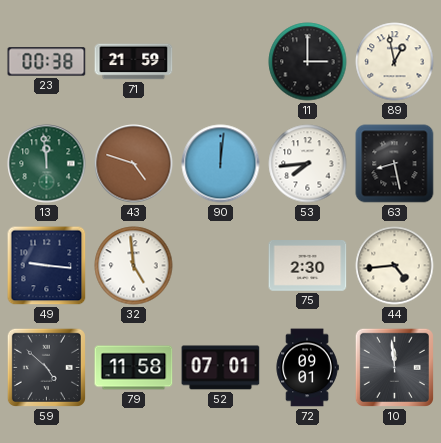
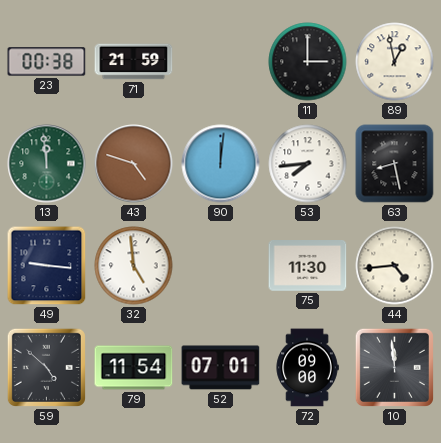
75: 2:30 -> 11:30
79: 11:58 -> 11:54
72: 09:01 -> 09:00
